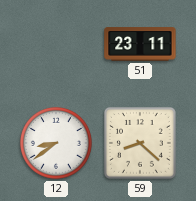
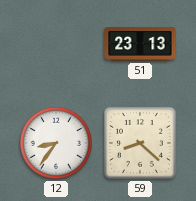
51: 23:11 -> 23:13
12: 8:39 -> 8:36
